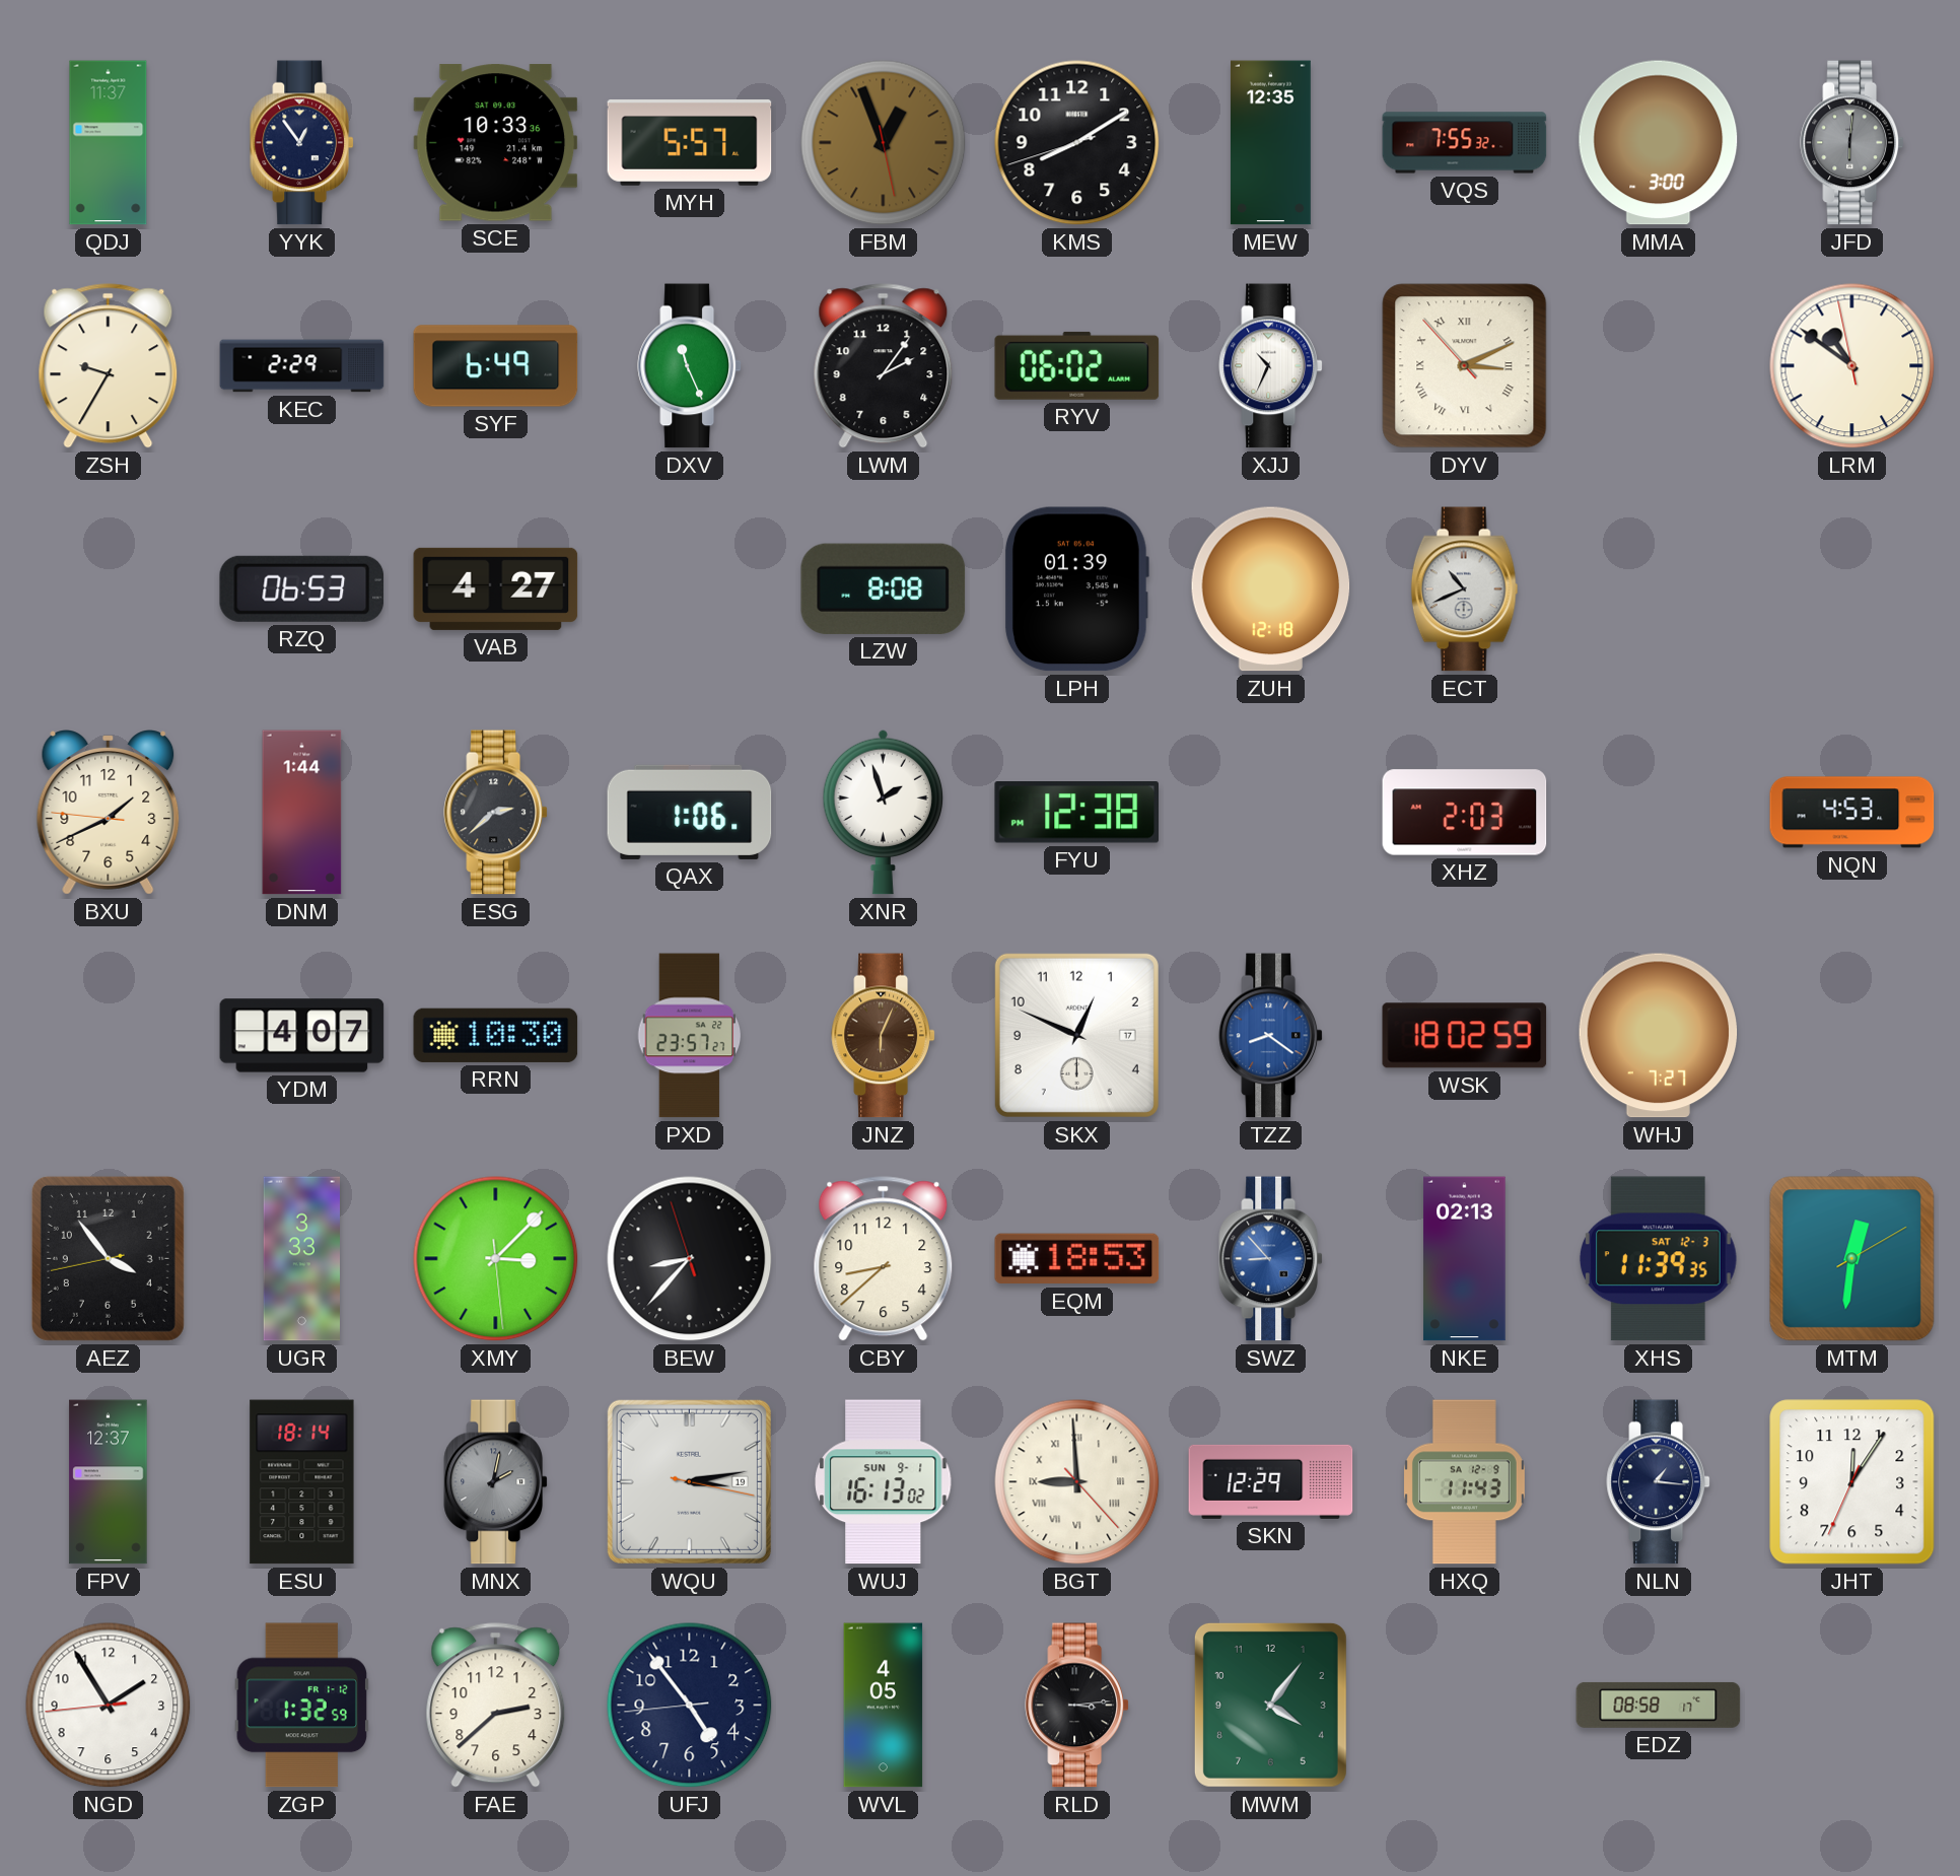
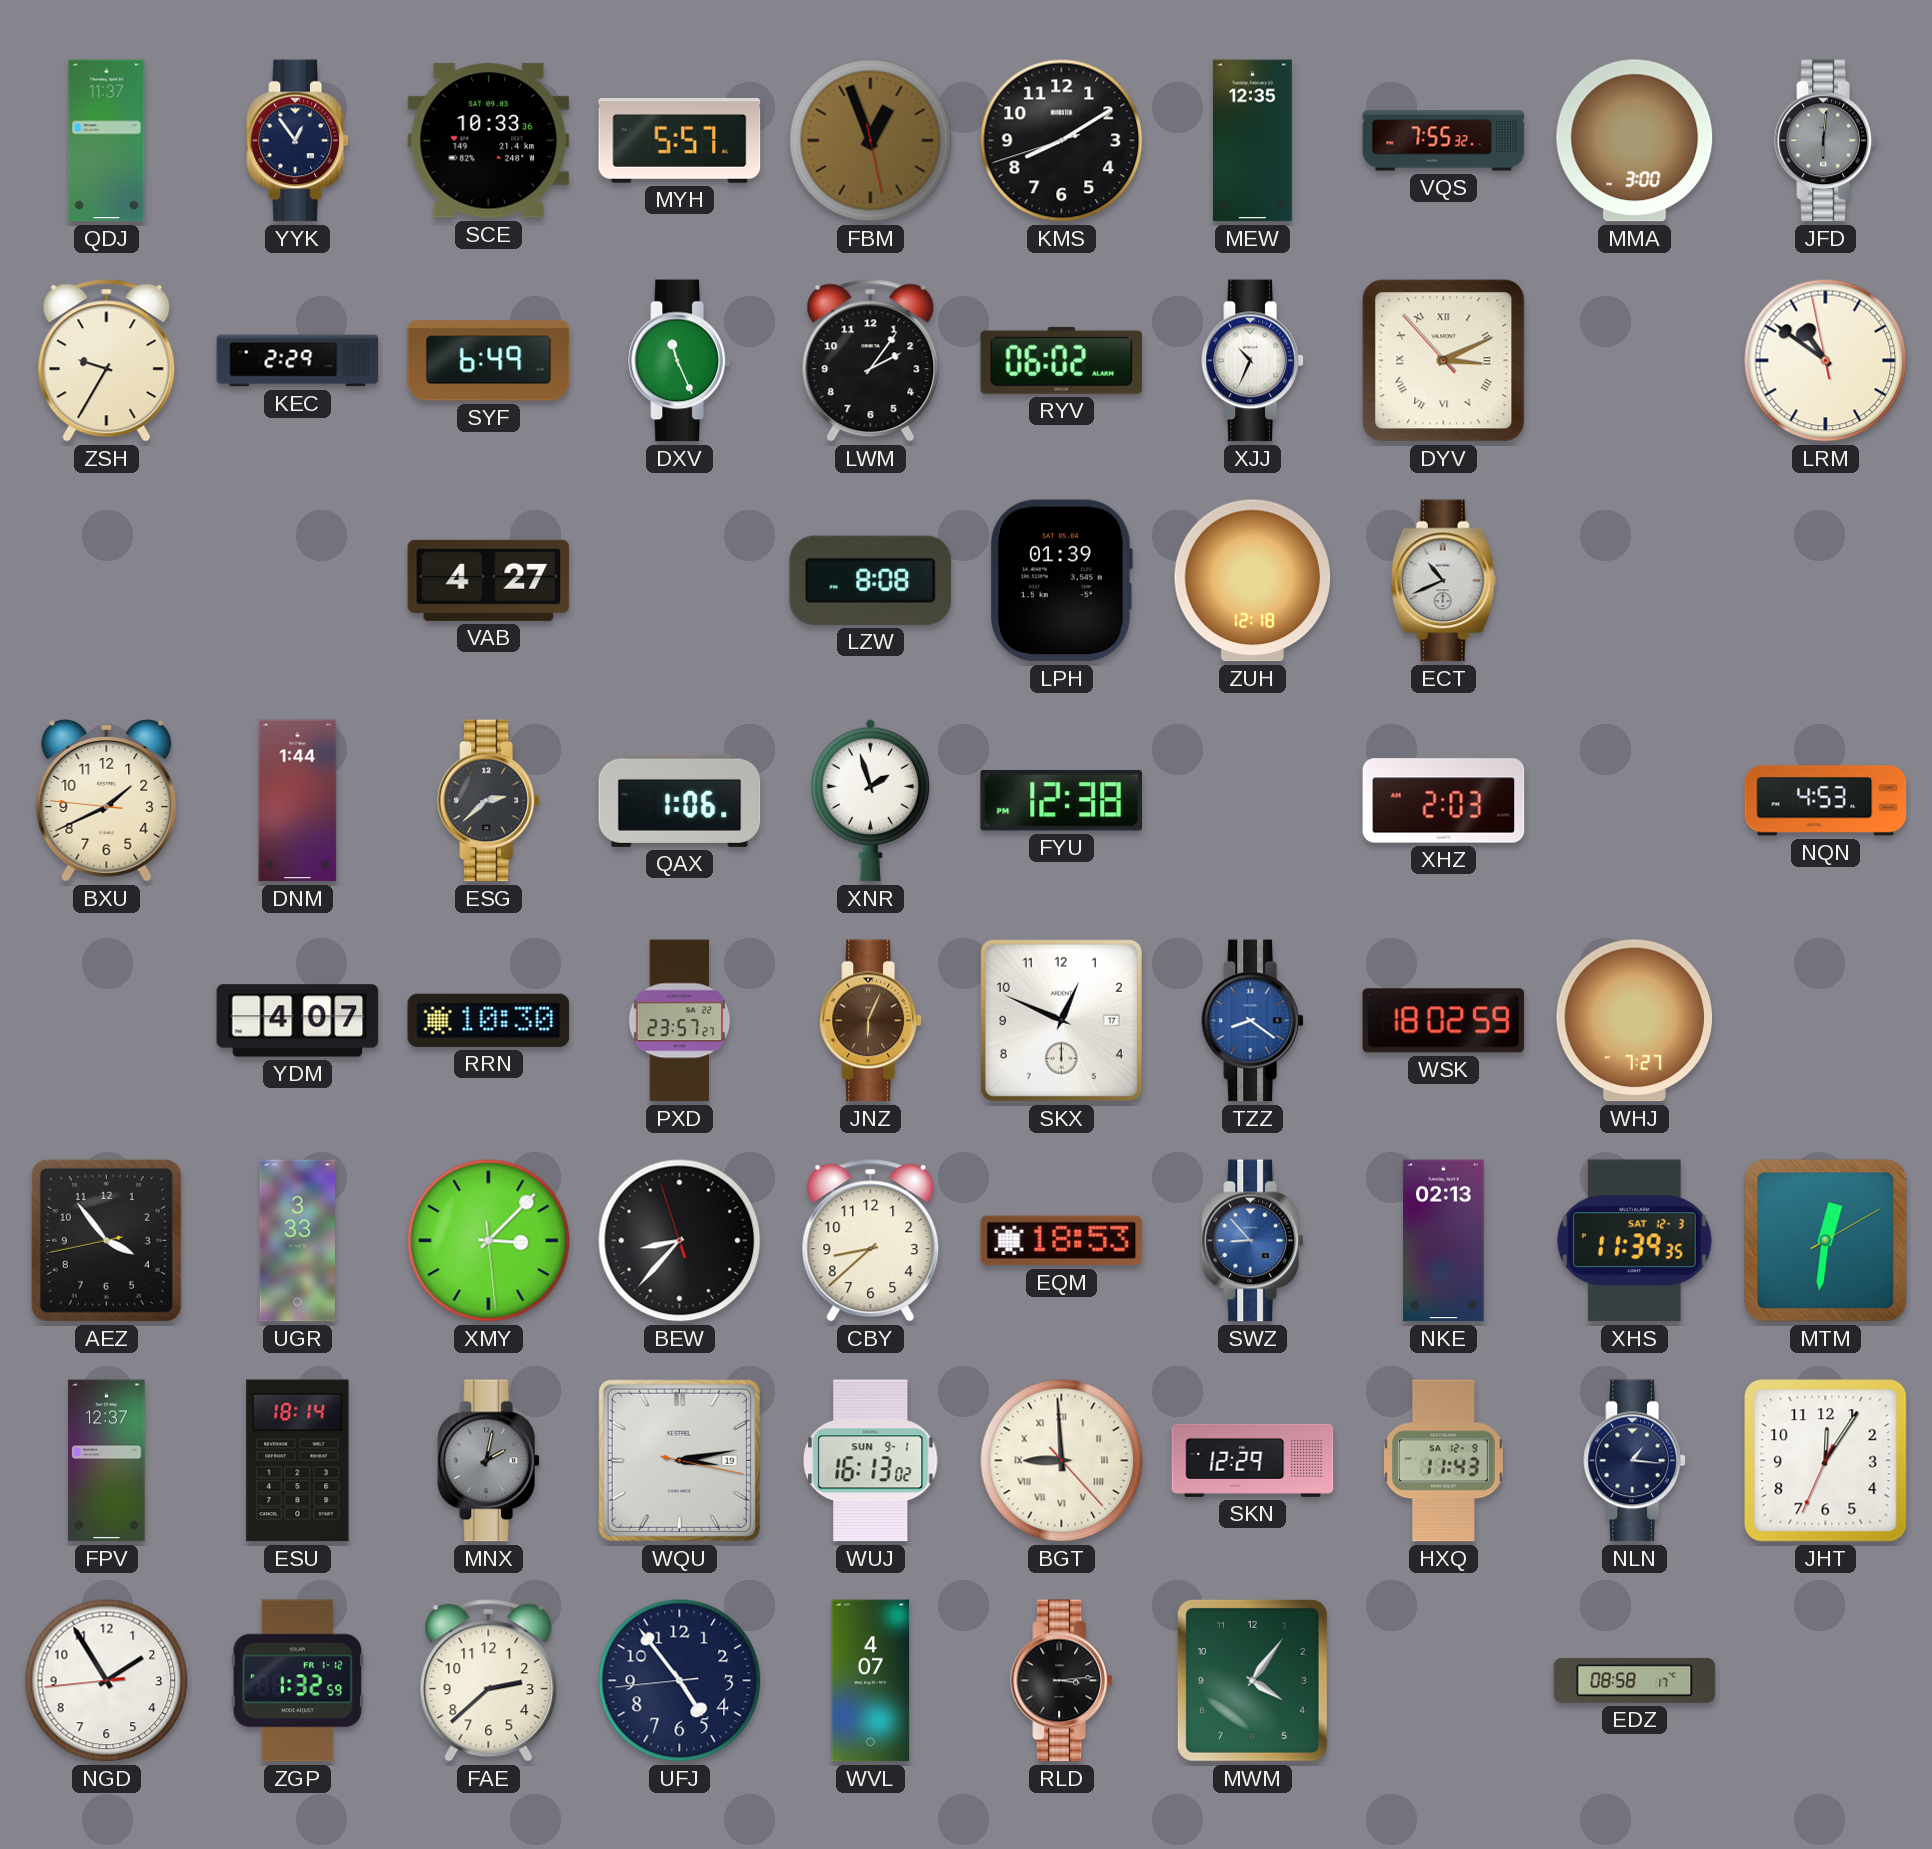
RZQ: 06:53 -> none
WVL: 4:05 -> 4:07
